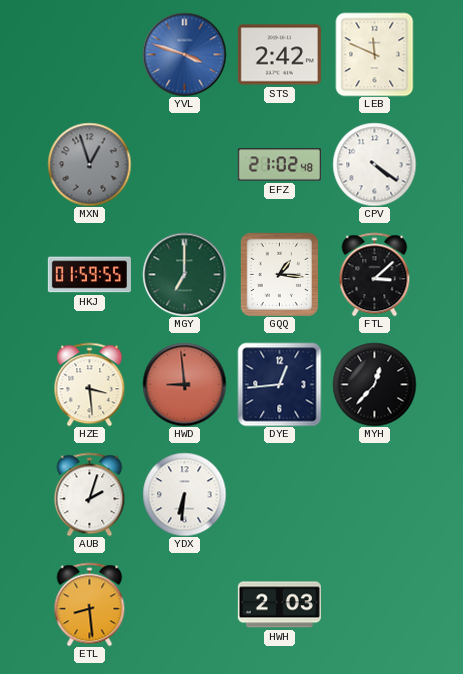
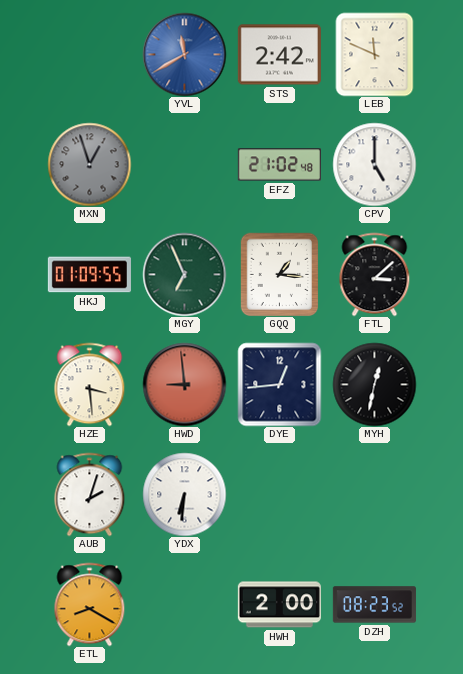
YVL: 3:48 -> 11:40
CPV: 4:21 -> 5:00
HKJ: 01:59 -> 01:09
MGY: 7:00 -> 6:56
MYH: 12:37 -> 12:32
ETL: 8:29 -> 8:20
HWH: 2:03 -> 2:00
DZH: none -> 08:23
